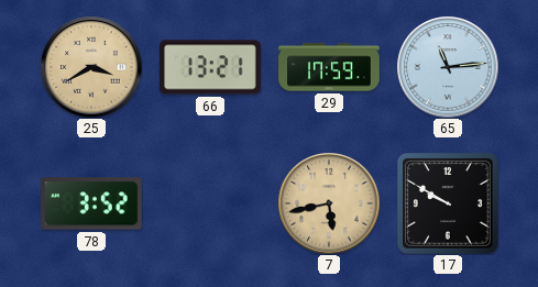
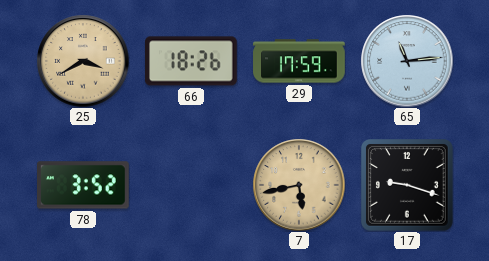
66: 13:21 -> 18:26
17: 9:50 -> 9:18
